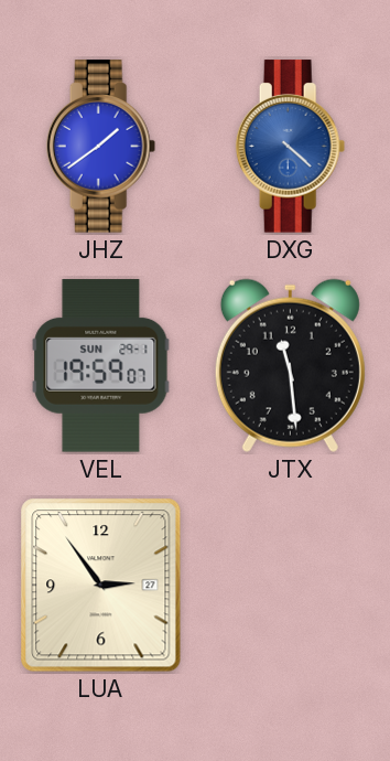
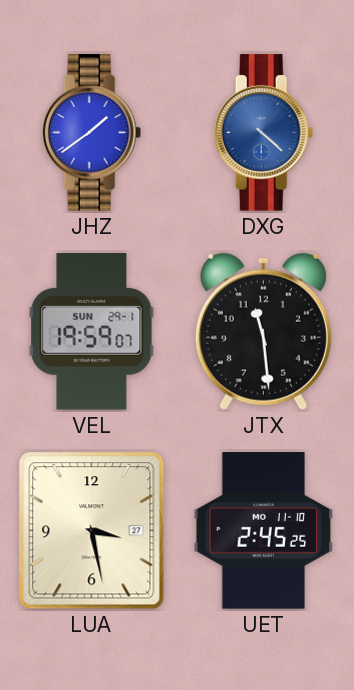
LUA: 2:54 -> 3:28
UET: none -> 2:45
